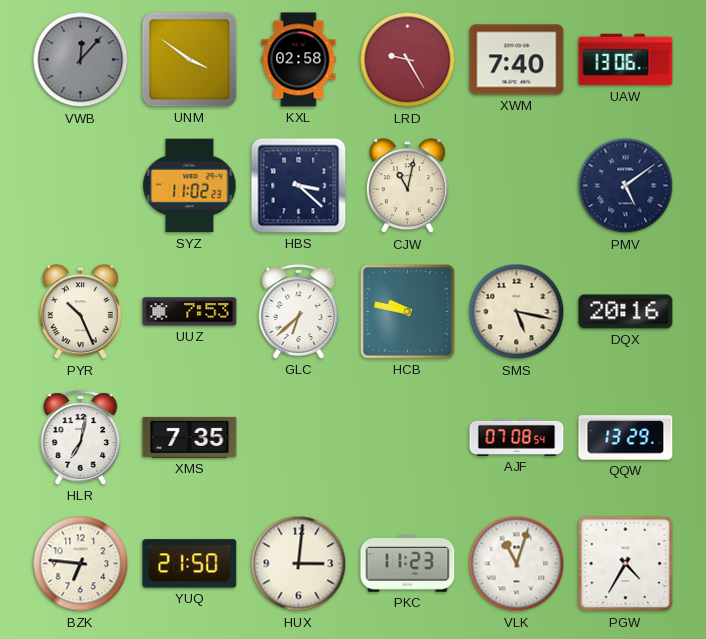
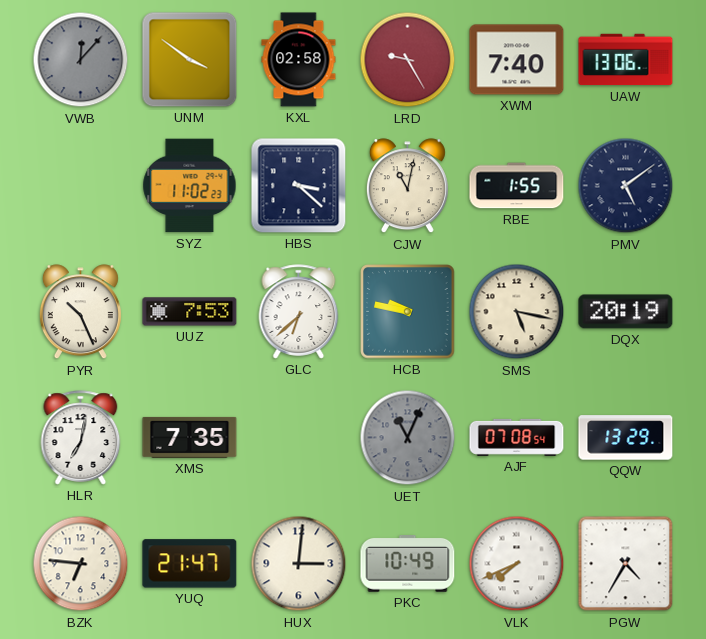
RBE: none -> 1:55
DQX: 20:16 -> 20:19
UET: none -> 11:04
YUQ: 21:50 -> 21:47
PKC: 11:23 -> 10:49
VLK: 11:03 -> 7:41
